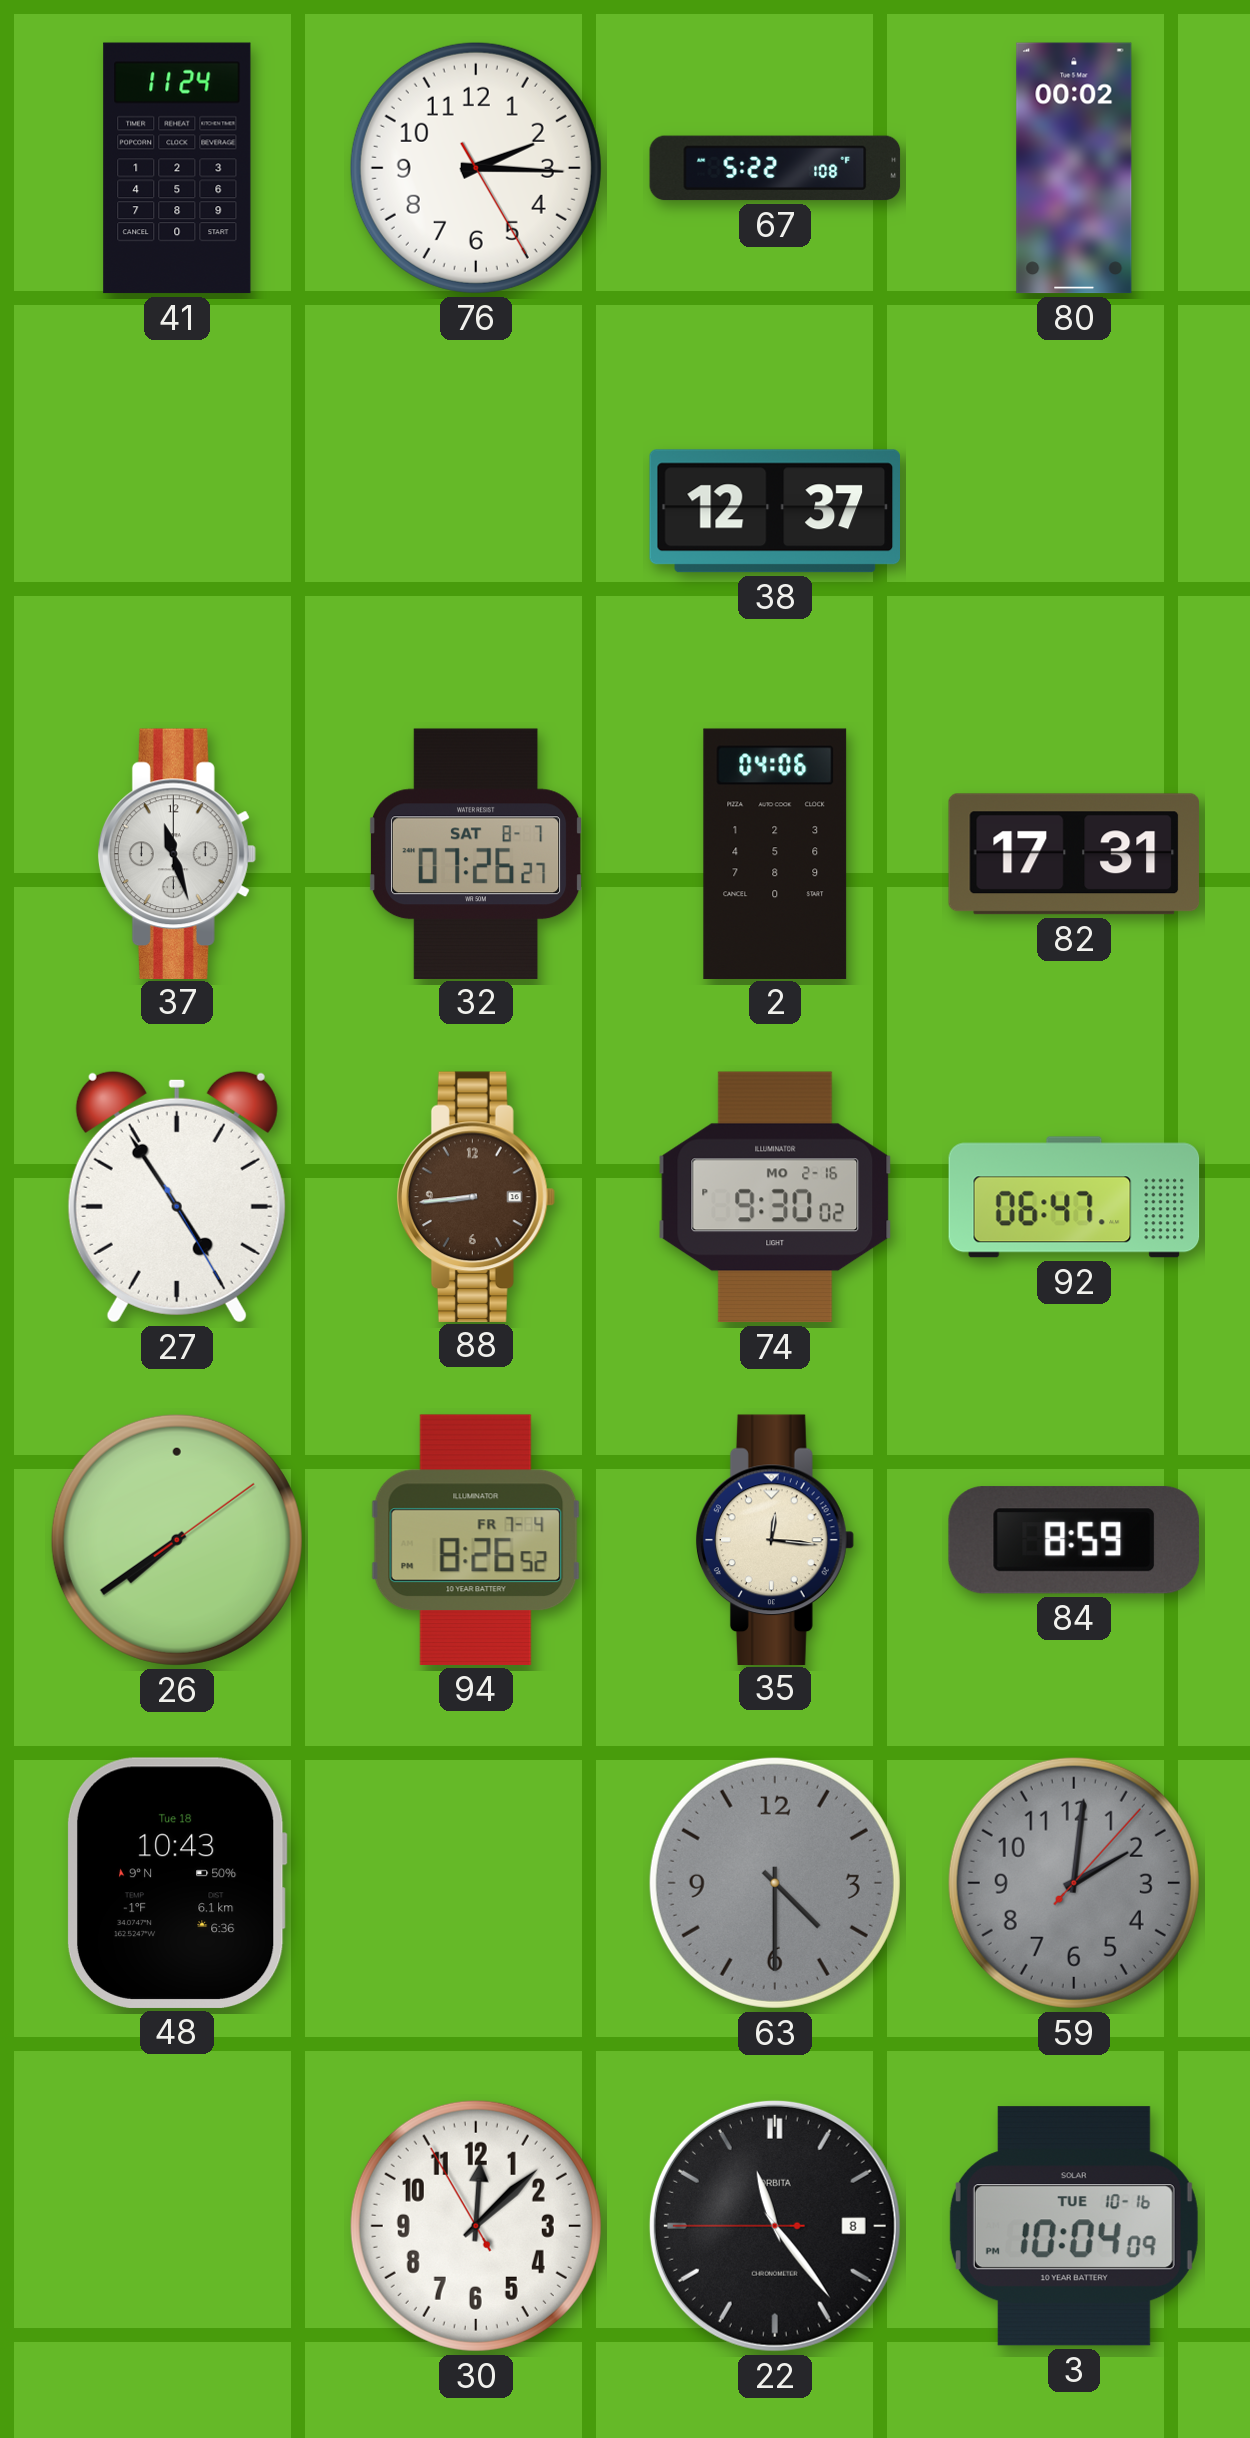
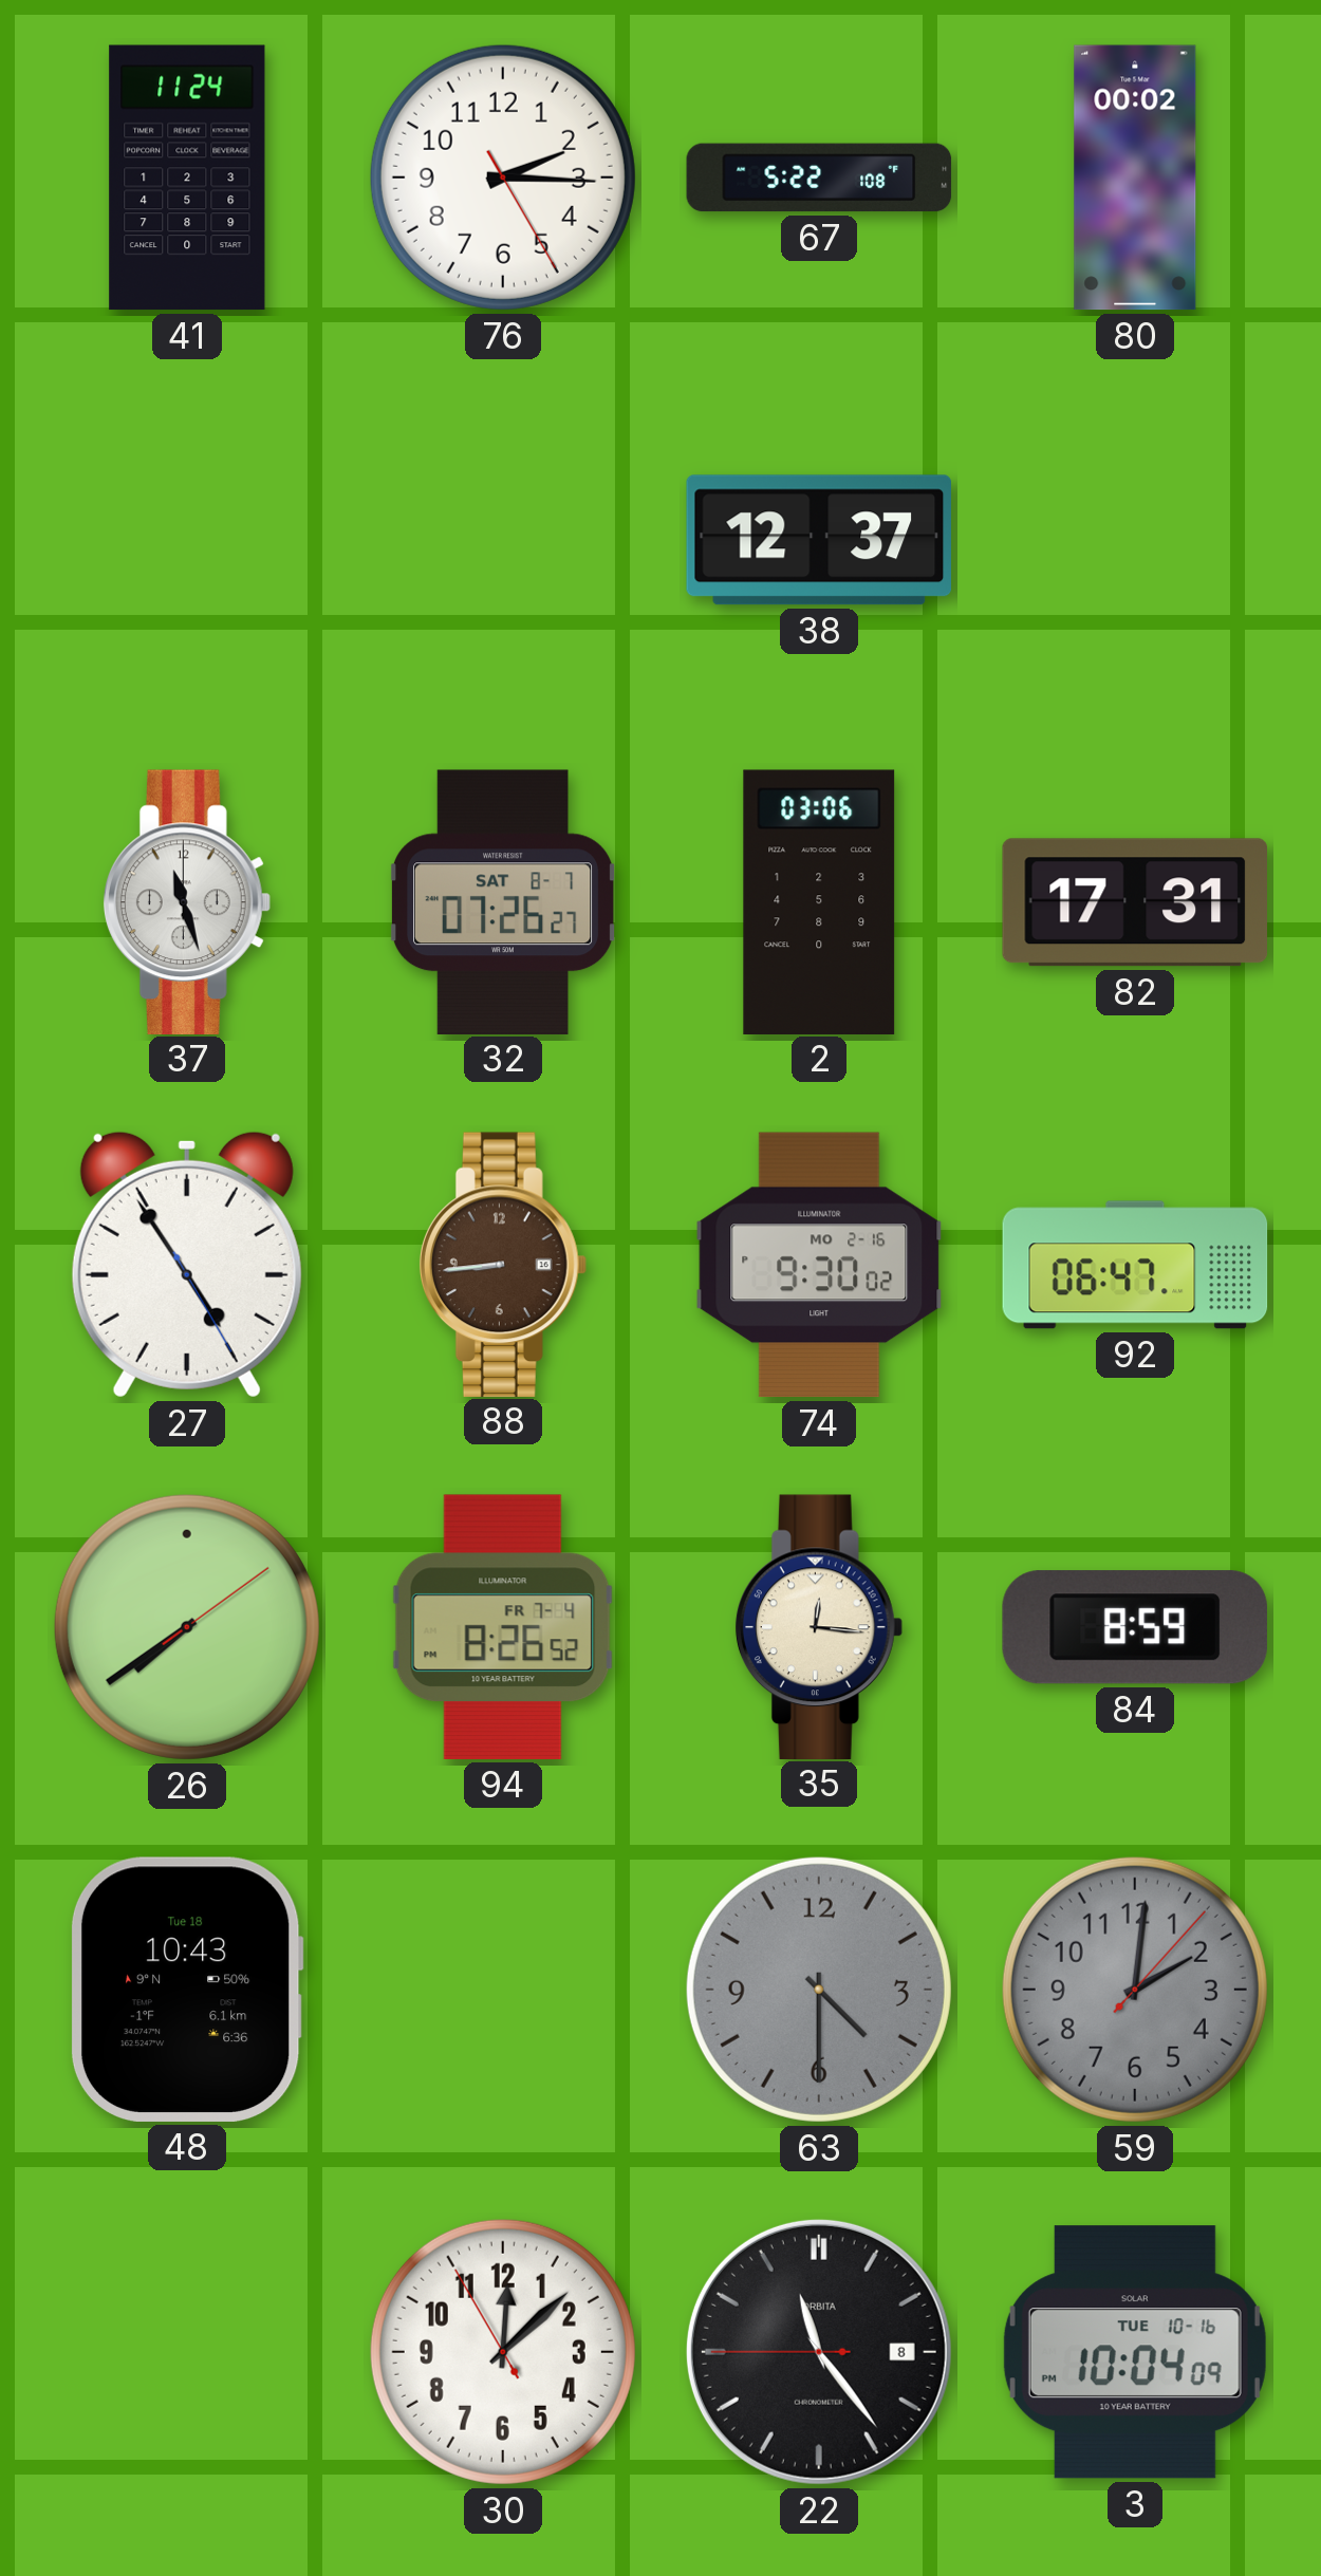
2: 04:06 -> 03:06
